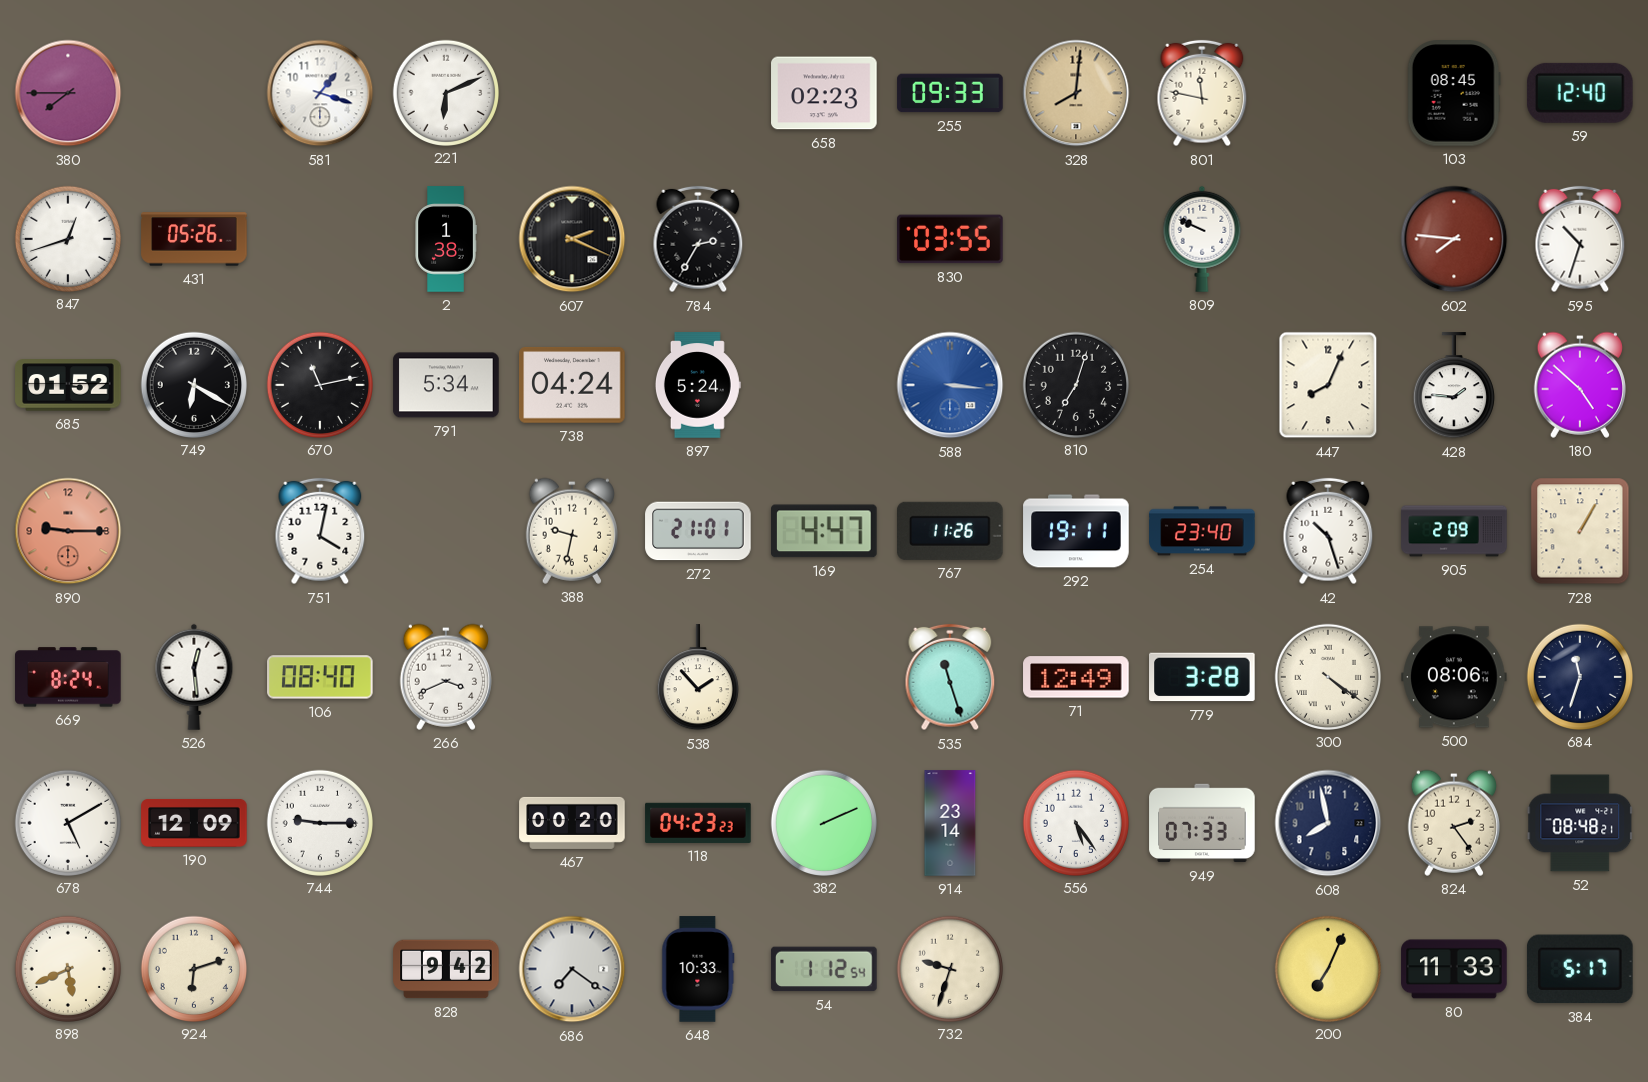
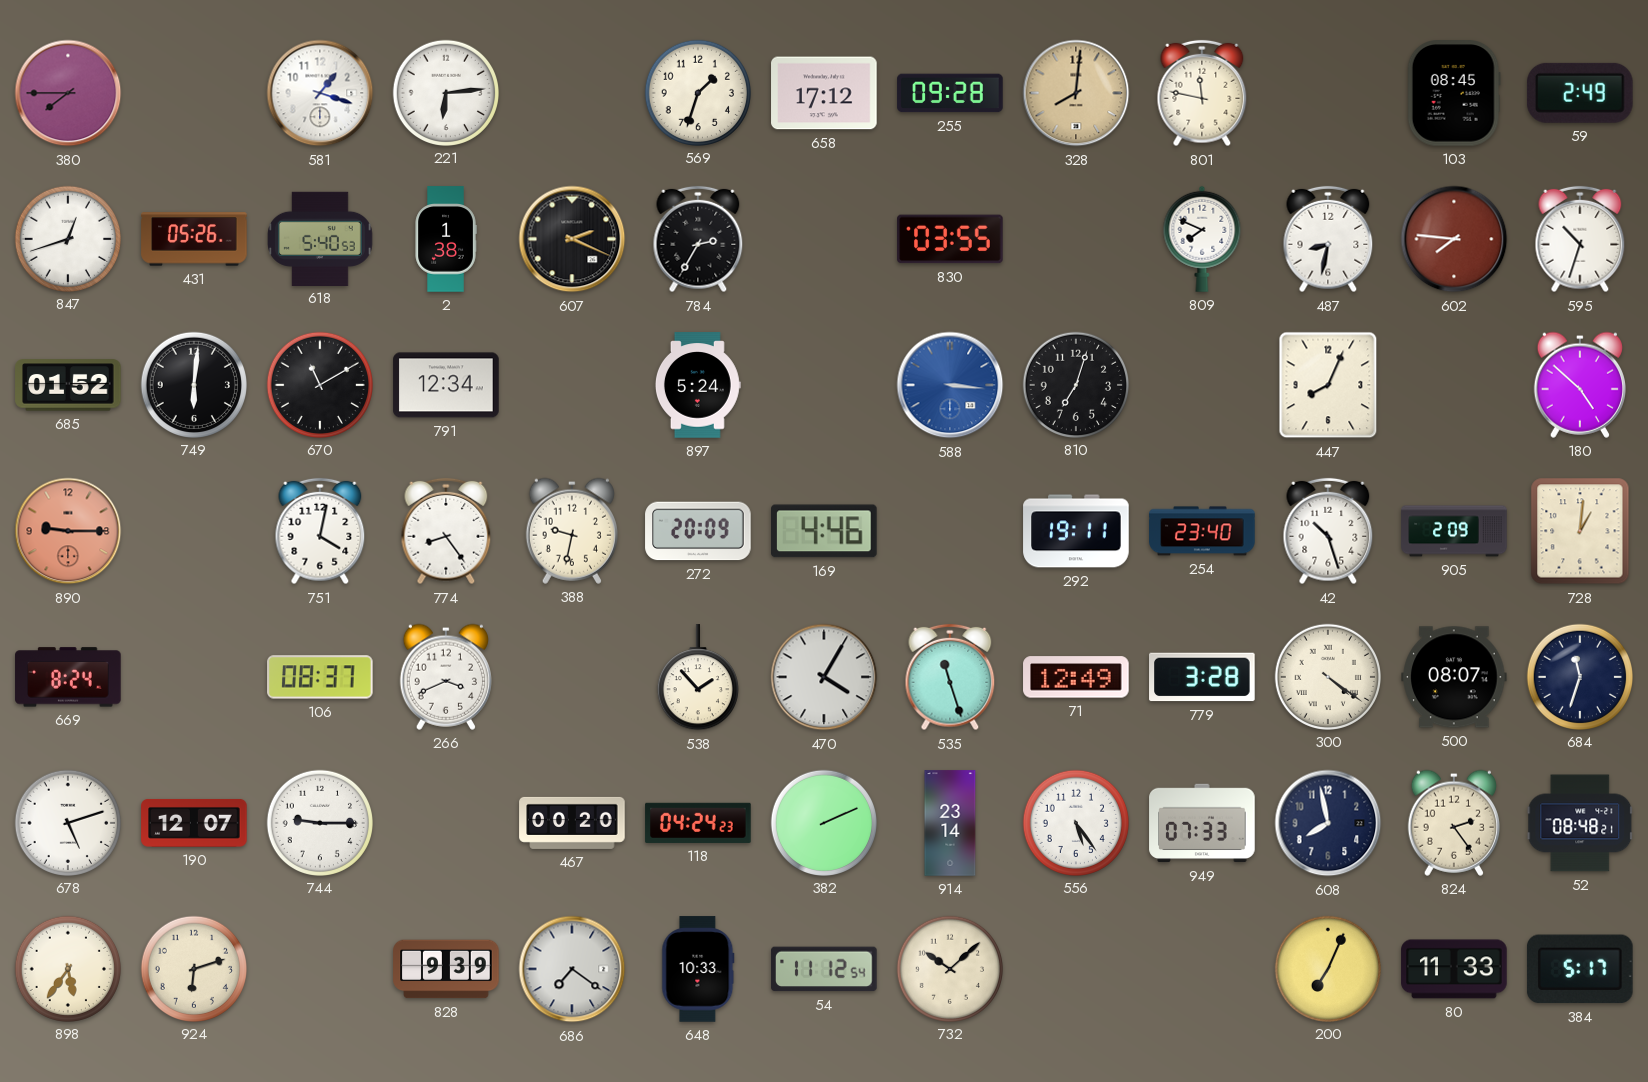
221: 6:11 -> 6:14
569: none -> 1:33
658: 02:23 -> 17:12
255: 09:33 -> 09:28
59: 12:40 -> 2:49
618: none -> 5:40
809: 9:49 -> 7:49
487: none -> 8:32
749: 6:20 -> 6:01
670: 11:13 -> 11:10
791: 5:34 -> 12:34
738: 04:24 -> none
428: 1:46 -> none
774: none -> 8:24
272: 21:01 -> 20:09
169: 4:47 -> 4:46
767: 11:26 -> none
728: 1:05 -> 1:01
526: 12:29 -> none
106: 08:40 -> 08:37
470: none -> 4:05
500: 08:06 -> 08:07
678: 5:10 -> 5:12
190: 12:09 -> 12:07
118: 04:23 -> 04:24
898: 5:41 -> 5:36
828: 9:42 -> 9:39
54: 1:12 -> 11:12
732: 9:33 -> 10:08
